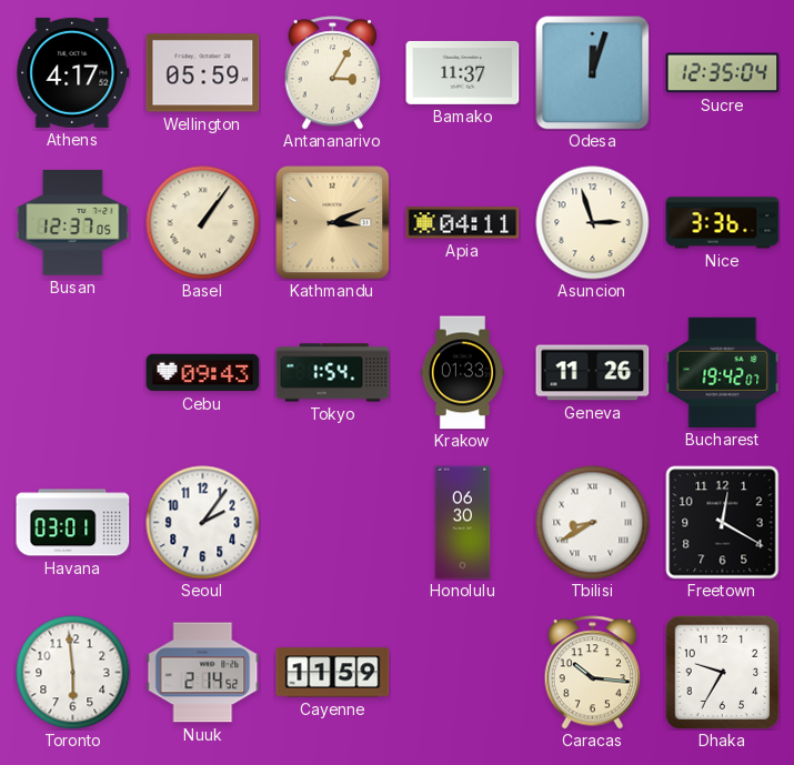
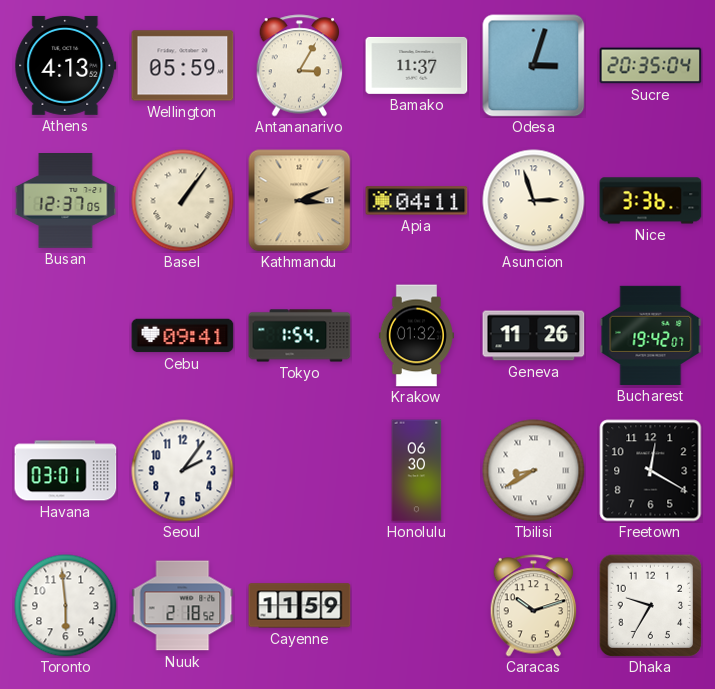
Athens: 4:17 -> 4:13
Odesa: 12:03 -> 3:03
Sucre: 12:35 -> 20:35
Cebu: 09:43 -> 09:41
Krakow: 01:33 -> 01:32
Nuuk: 2:14 -> 2:18
Caracas: 10:16 -> 10:12
